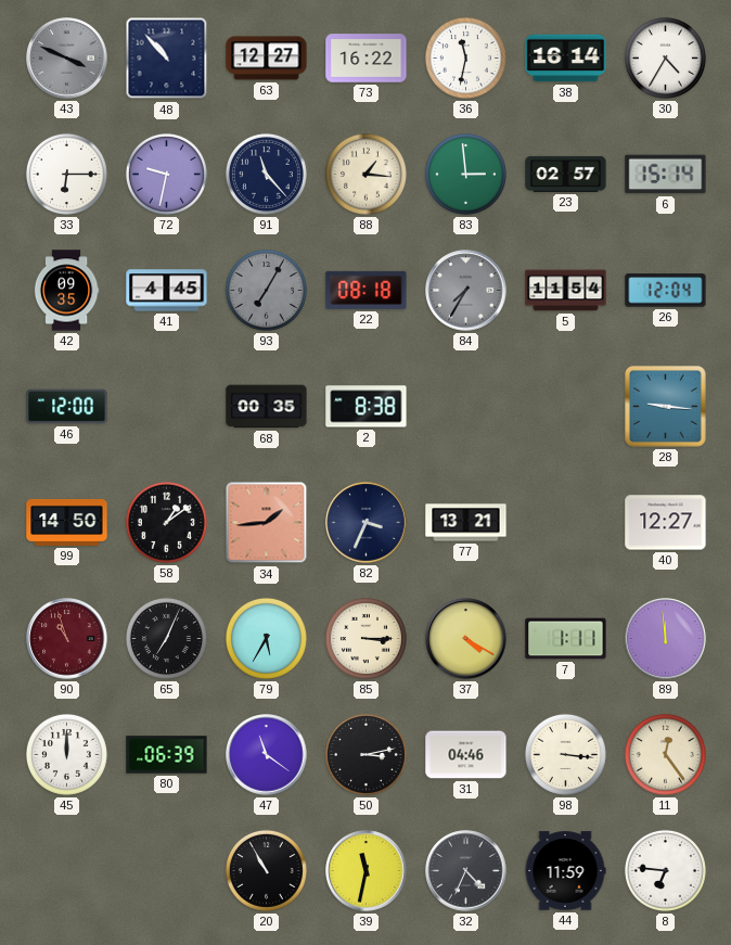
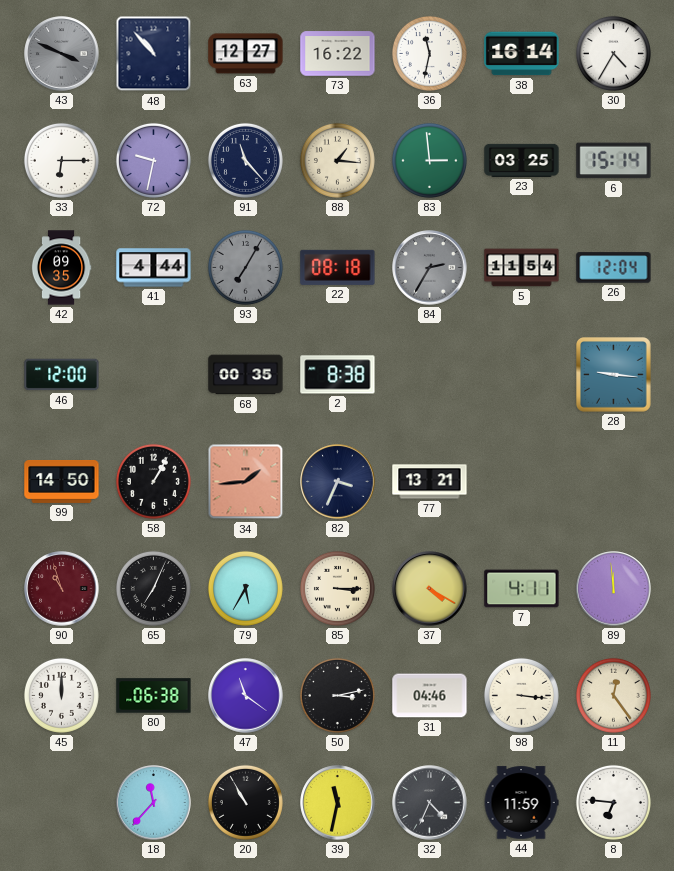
23: 02:57 -> 03:25
41: 4:45 -> 4:44
84: 7:35 -> 2:35
58: 1:09 -> 1:05
40: 12:27 -> none
7: 1:11 -> 4:11
80: 06:39 -> 06:38
18: none -> 11:37
